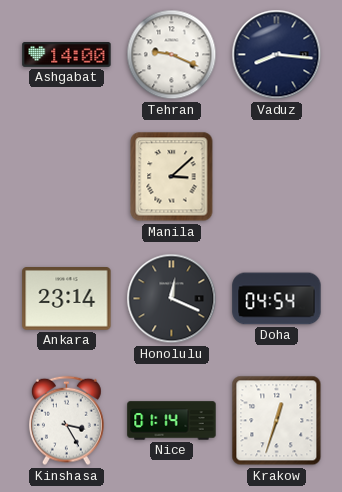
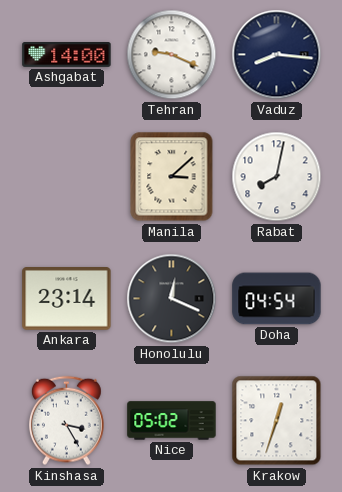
Rabat: none -> 8:02
Nice: 01:14 -> 05:02
